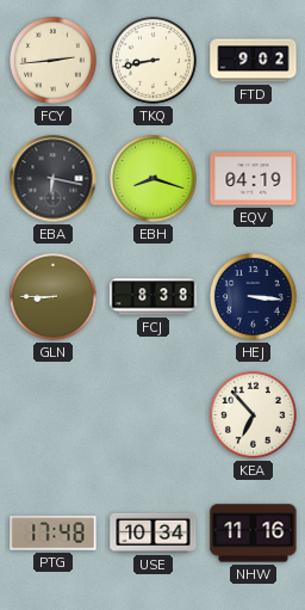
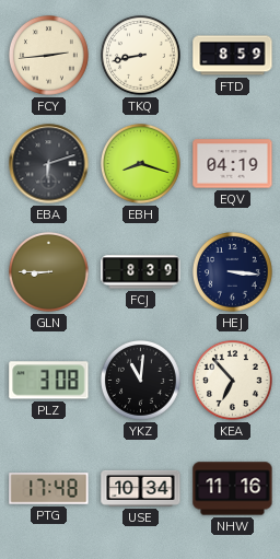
FTD: 9:02 -> 8:59
EBA: 6:17 -> 6:12
FCJ: 8:38 -> 8:39
PLZ: none -> 3:08
YKZ: none -> 11:01
